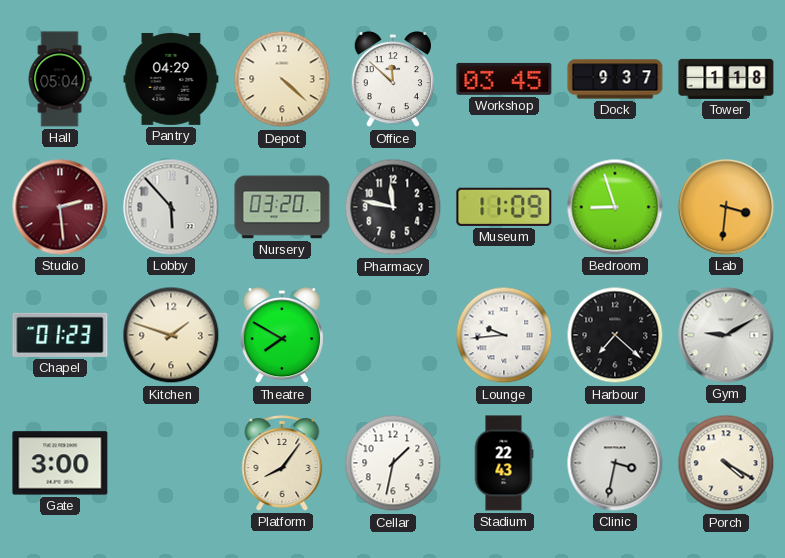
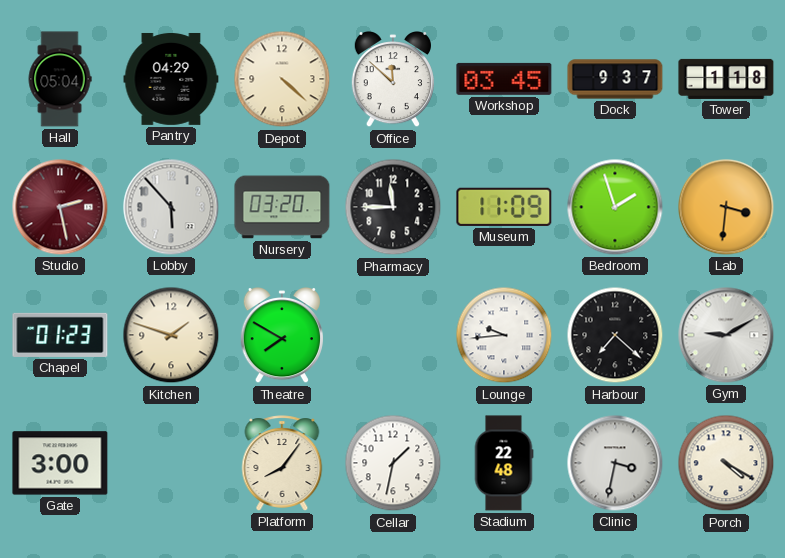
Studio: 2:29 -> 2:28
Pharmacy: 11:47 -> 11:45
Bedroom: 8:57 -> 1:57
Stadium: 22:43 -> 22:48
